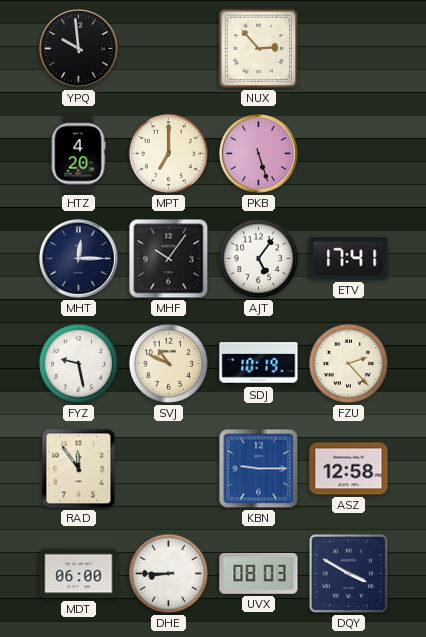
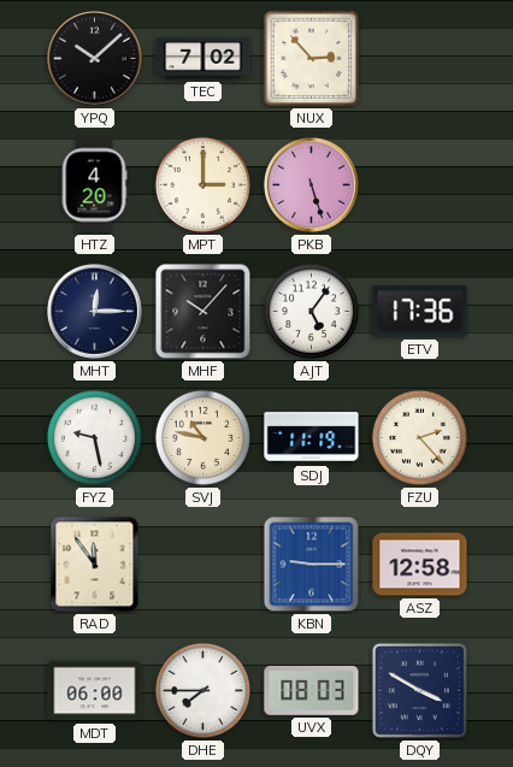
YPQ: 9:59 -> 10:08
TEC: none -> 7:02
MPT: 7:00 -> 3:00
MHF: 10:06 -> 10:07
ETV: 17:41 -> 17:36
SVJ: 10:49 -> 10:47
SDJ: 10:19 -> 11:19
DHE: 8:45 -> 7:45
